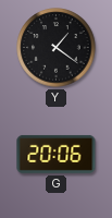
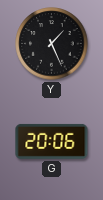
Y: 1:21 -> 1:26
